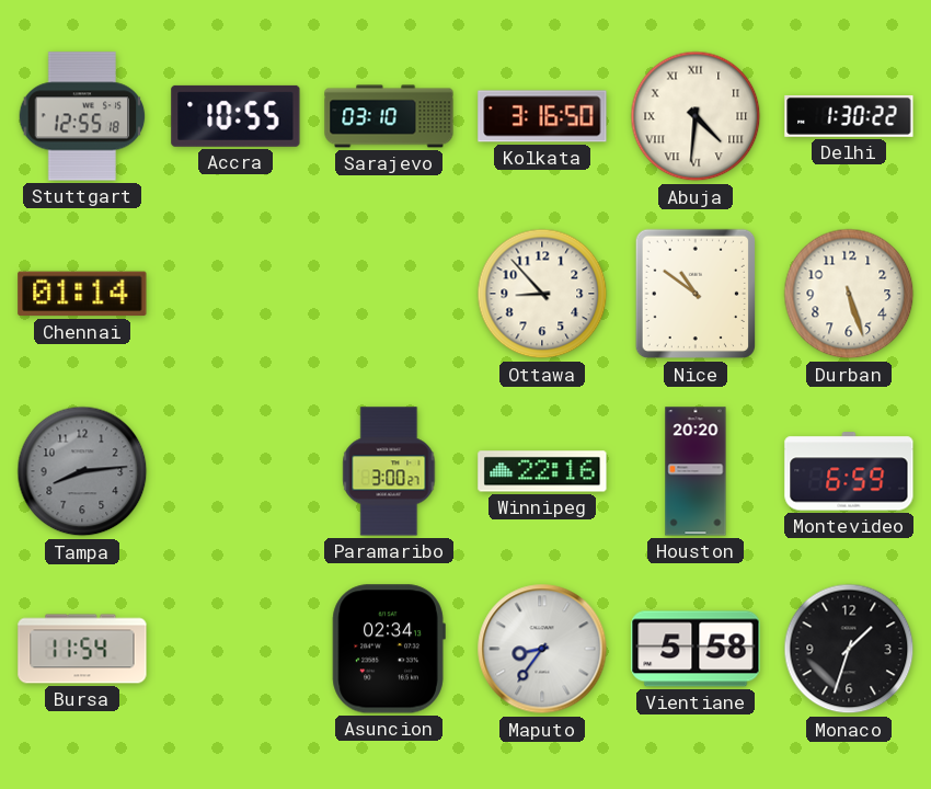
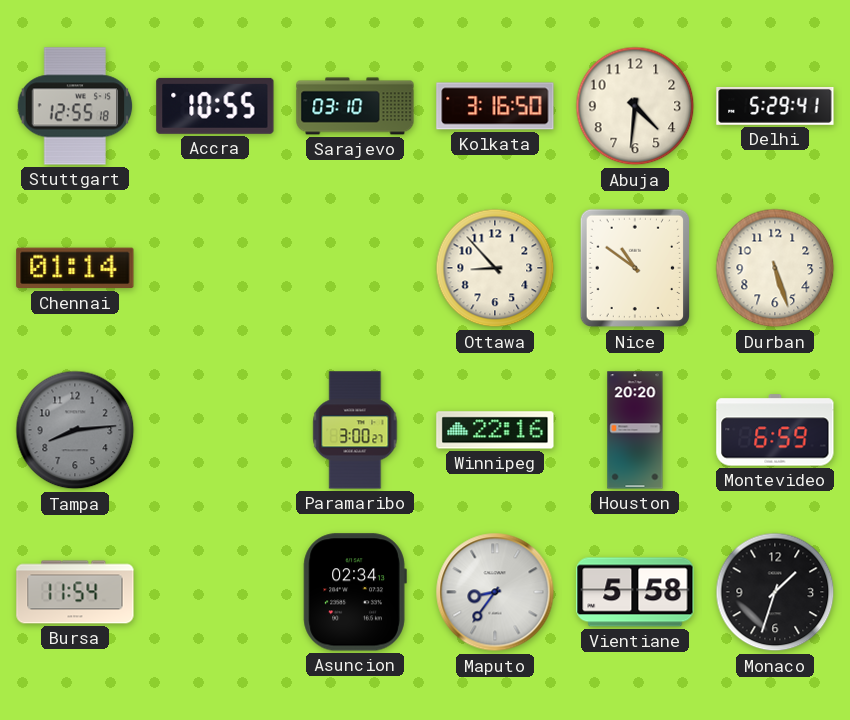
Abuja numerals: Roman -> Arabic
Delhi: 1:30 -> 5:29
